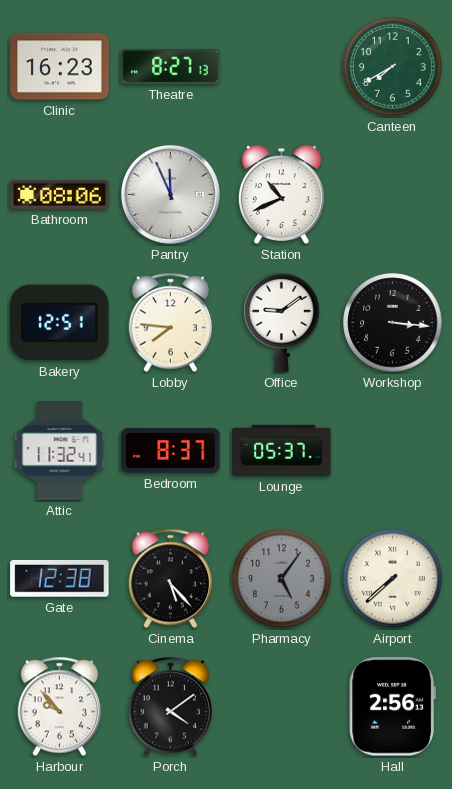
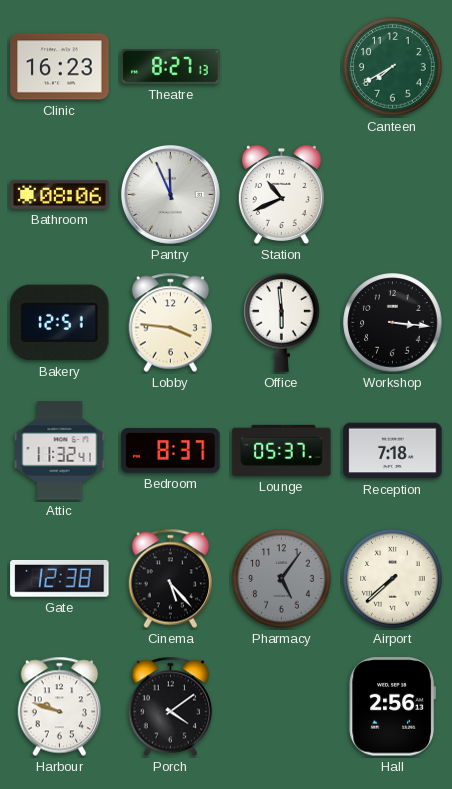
Lobby: 7:46 -> 3:46
Office: 9:09 -> 5:59
Reception: none -> 7:18
Harbour: 9:53 -> 9:48
